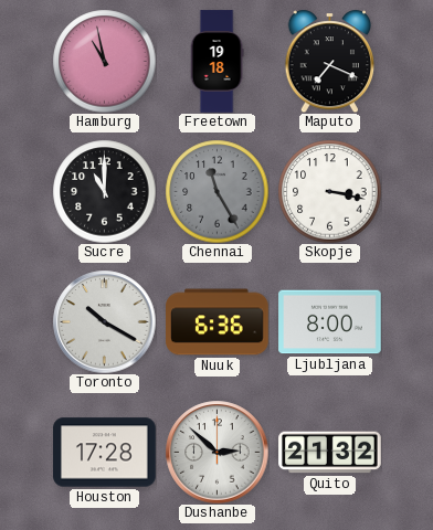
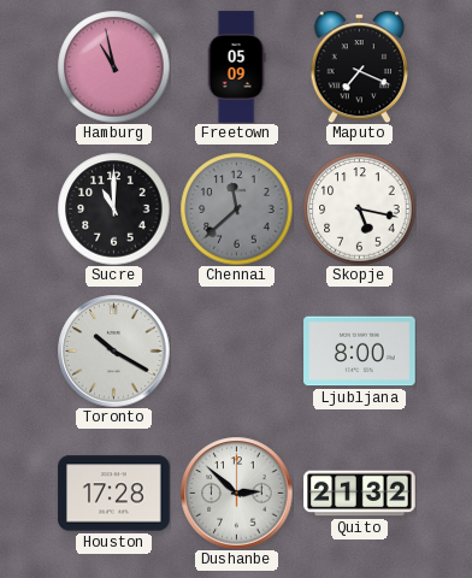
Freetown: 19:18 -> 05:09
Chennai: 11:25 -> 11:38
Skopje: 3:17 -> 5:17
Nuuk: 6:36 -> none
